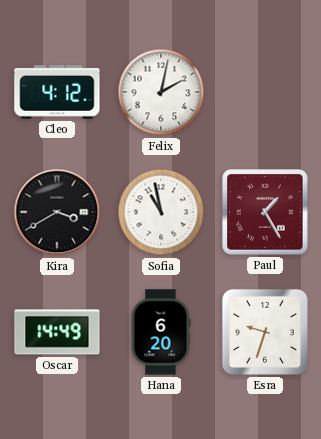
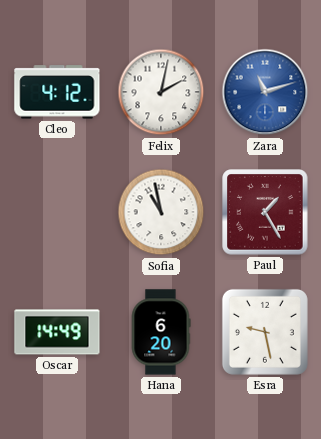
Zara: none -> 11:12
Kira: 3:40 -> none
Esra: 9:33 -> 9:28
